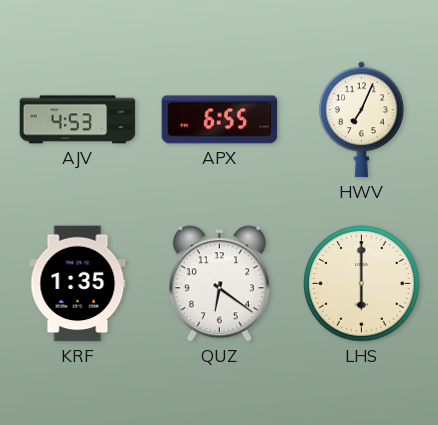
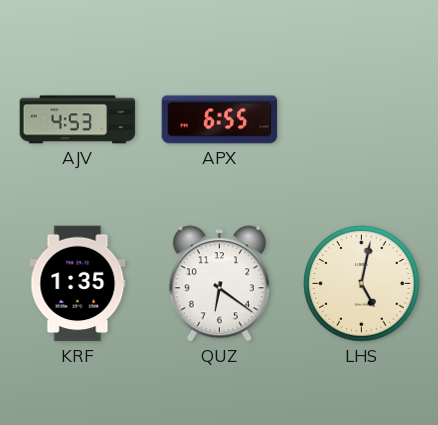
HWV: 7:04 -> none
LHS: 6:00 -> 5:02
